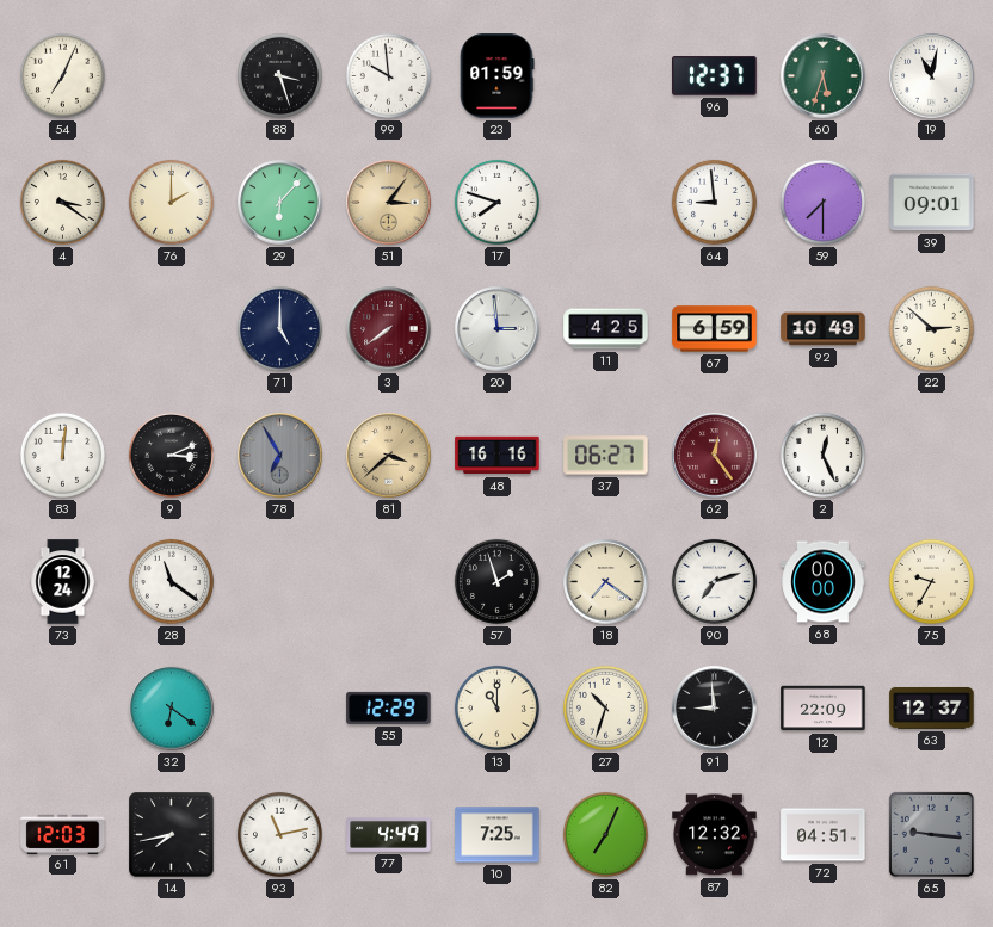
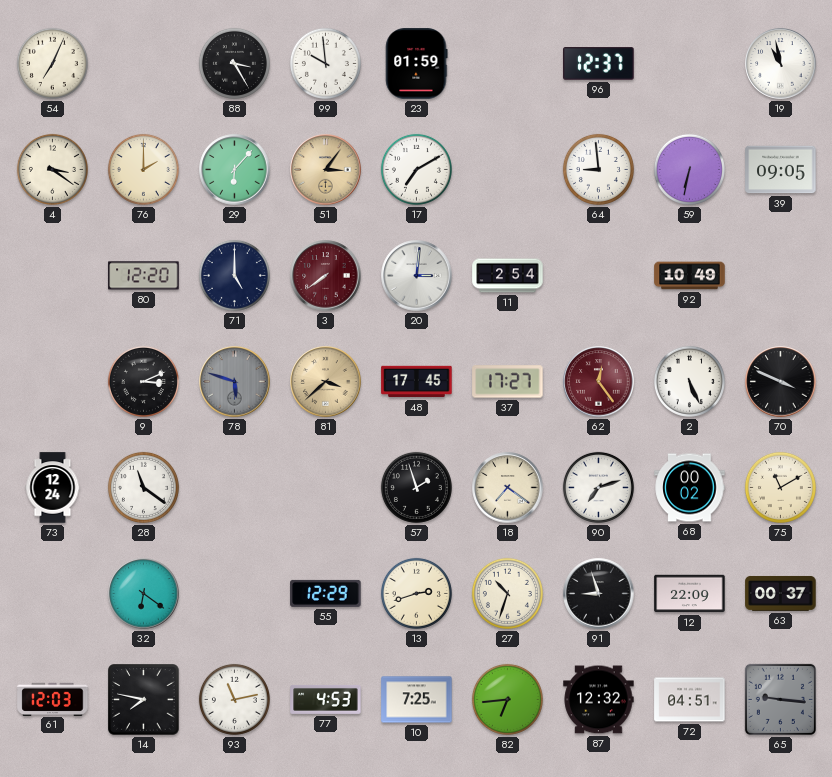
88: 3:27 -> 3:25
60: 5:33 -> none
19: 11:02 -> 10:58
17: 7:48 -> 7:10
59: 7:30 -> 6:32
39: 09:01 -> 09:05
80: none -> 12:20
20: 2:59 -> 3:01
11: 4:25 -> 2:54
67: 6:59 -> none
22: 2:52 -> none
83: 12:01 -> none
78: 6:55 -> 5:48
48: 16:16 -> 17:45
37: 06:27 -> 17:27
2: 12:26 -> 5:26
70: none -> 3:49
68: 00:00 -> 00:02
75: 9:35 -> 11:10
13: 11:00 -> 2:42
91: 8:59 -> 8:57
63: 12:37 -> 00:37
14: 7:43 -> 7:47
77: 4:49 -> 4:53
82: 7:04 -> 6:44
